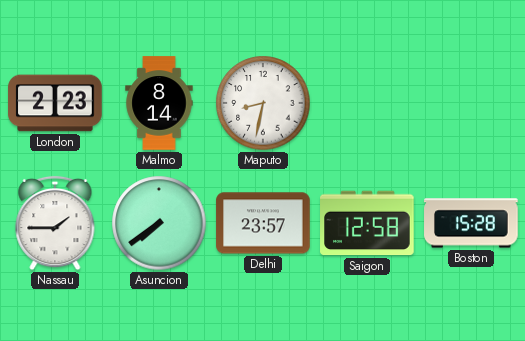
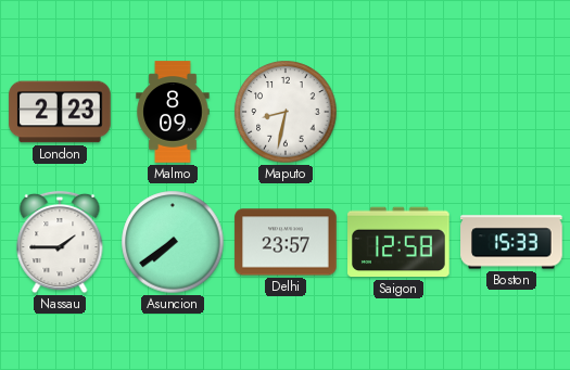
Malmo: 8:14 -> 8:09
Boston: 15:28 -> 15:33
